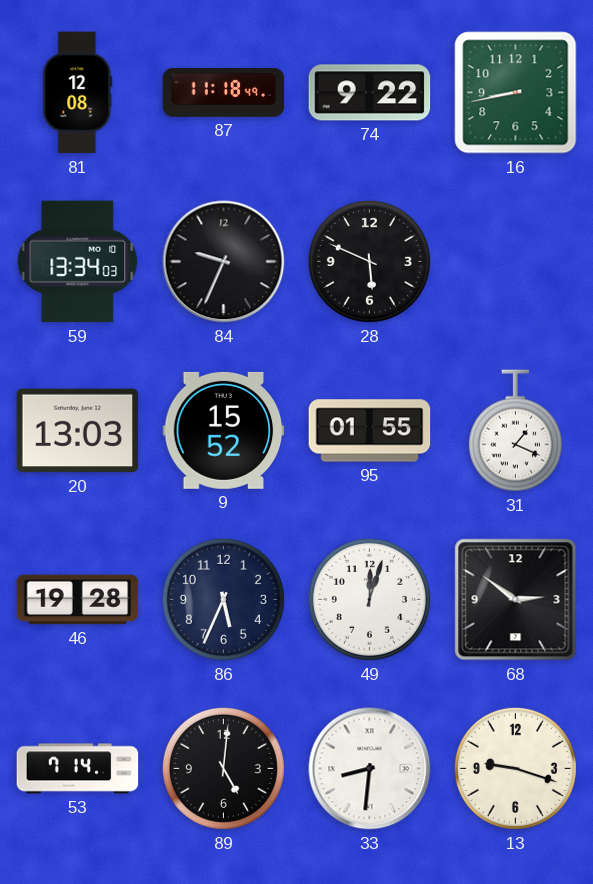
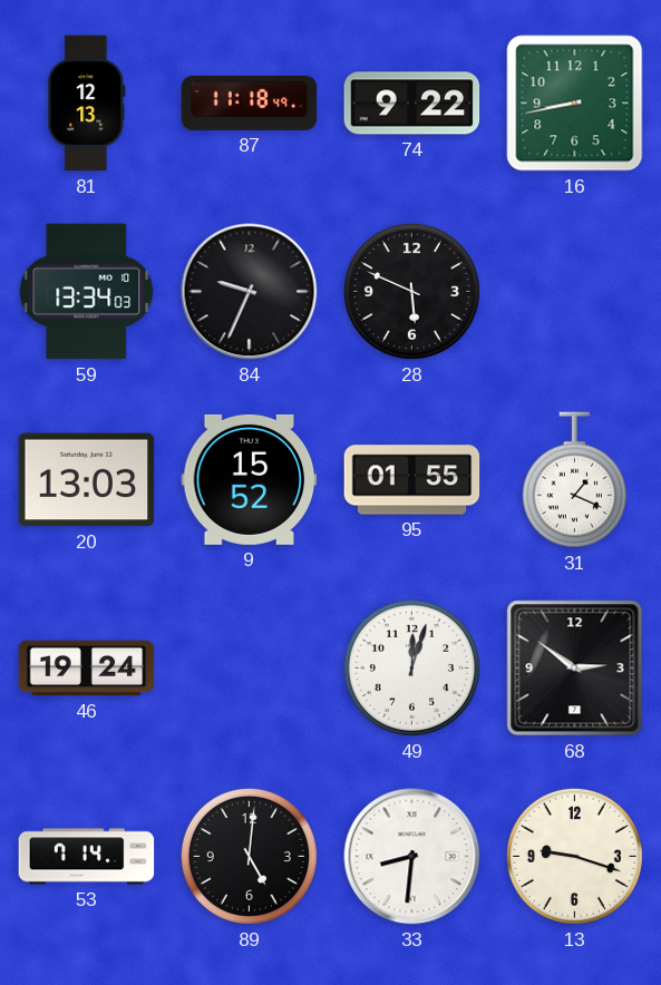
81: 12:08 -> 12:13
46: 19:28 -> 19:24
86: 5:34 -> none
